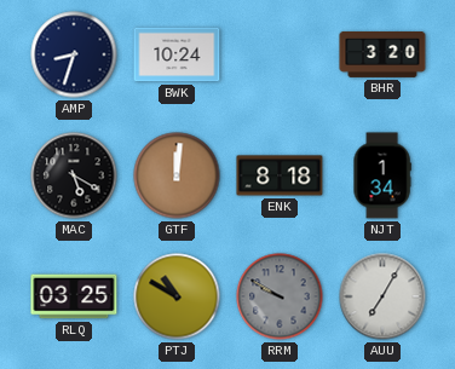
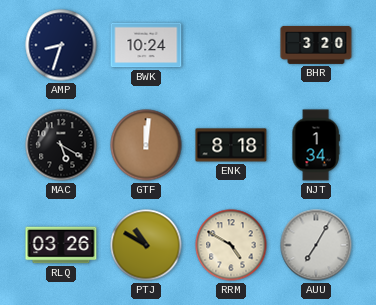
RLQ: 03:25 -> 03:26
RRM: 9:50 -> 4:50
RRM dial: grey -> cream
